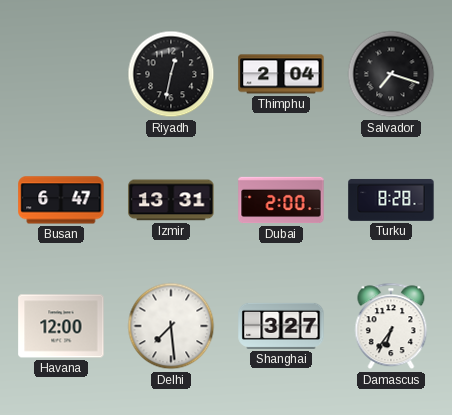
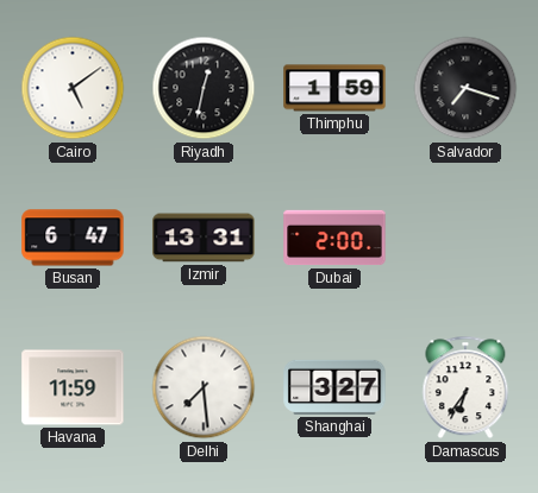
Cairo: none -> 5:09
Thimphu: 2:04 -> 1:59
Turku: 8:28 -> none
Havana: 12:00 -> 11:59
